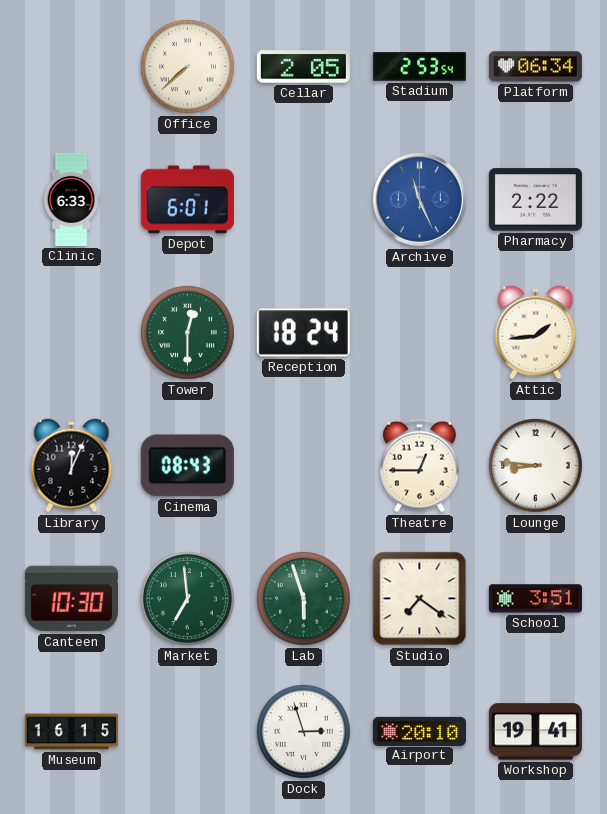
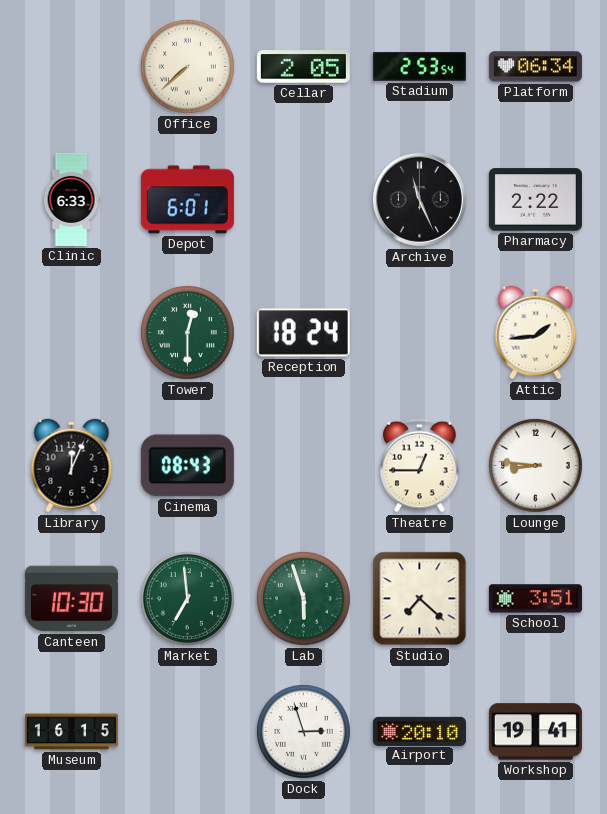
Archive dial: blue -> black
Studio: 7:21 -> 7:22
